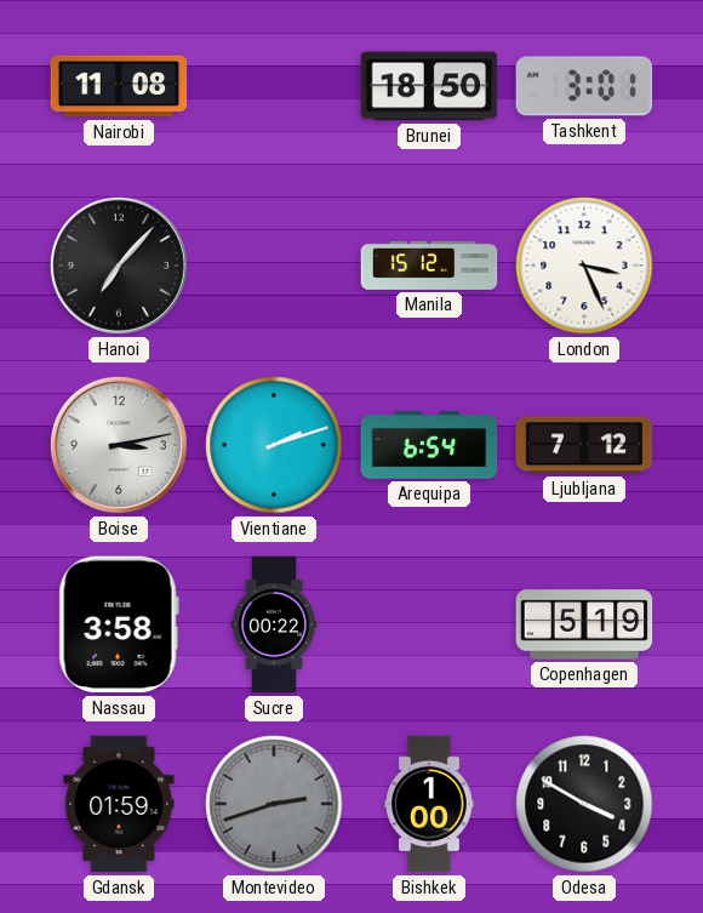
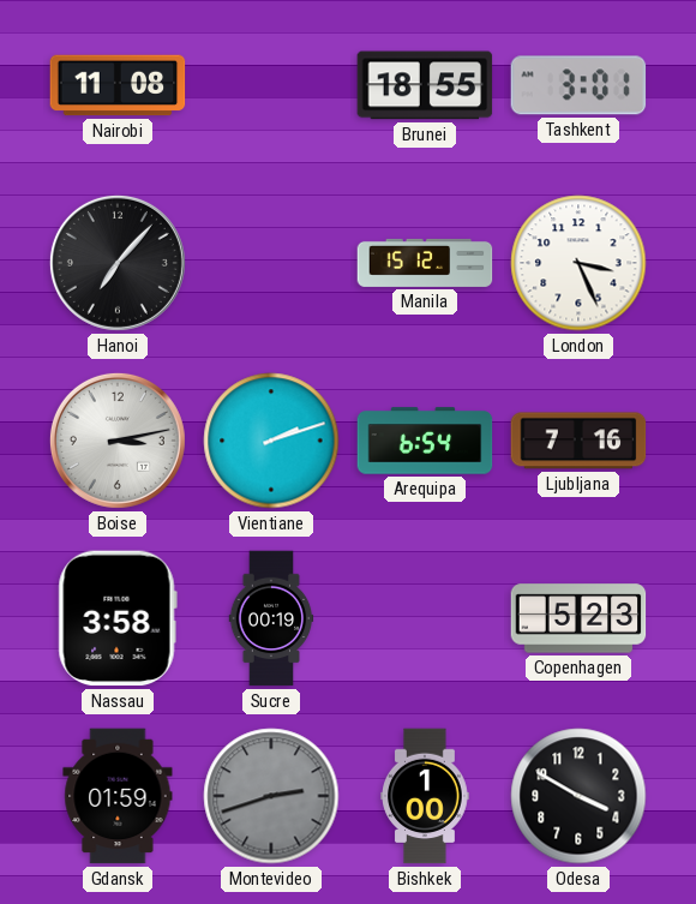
Brunei: 18:50 -> 18:55
Ljubljana: 7:12 -> 7:16
Sucre: 00:22 -> 00:19
Copenhagen: 5:19 -> 5:23
